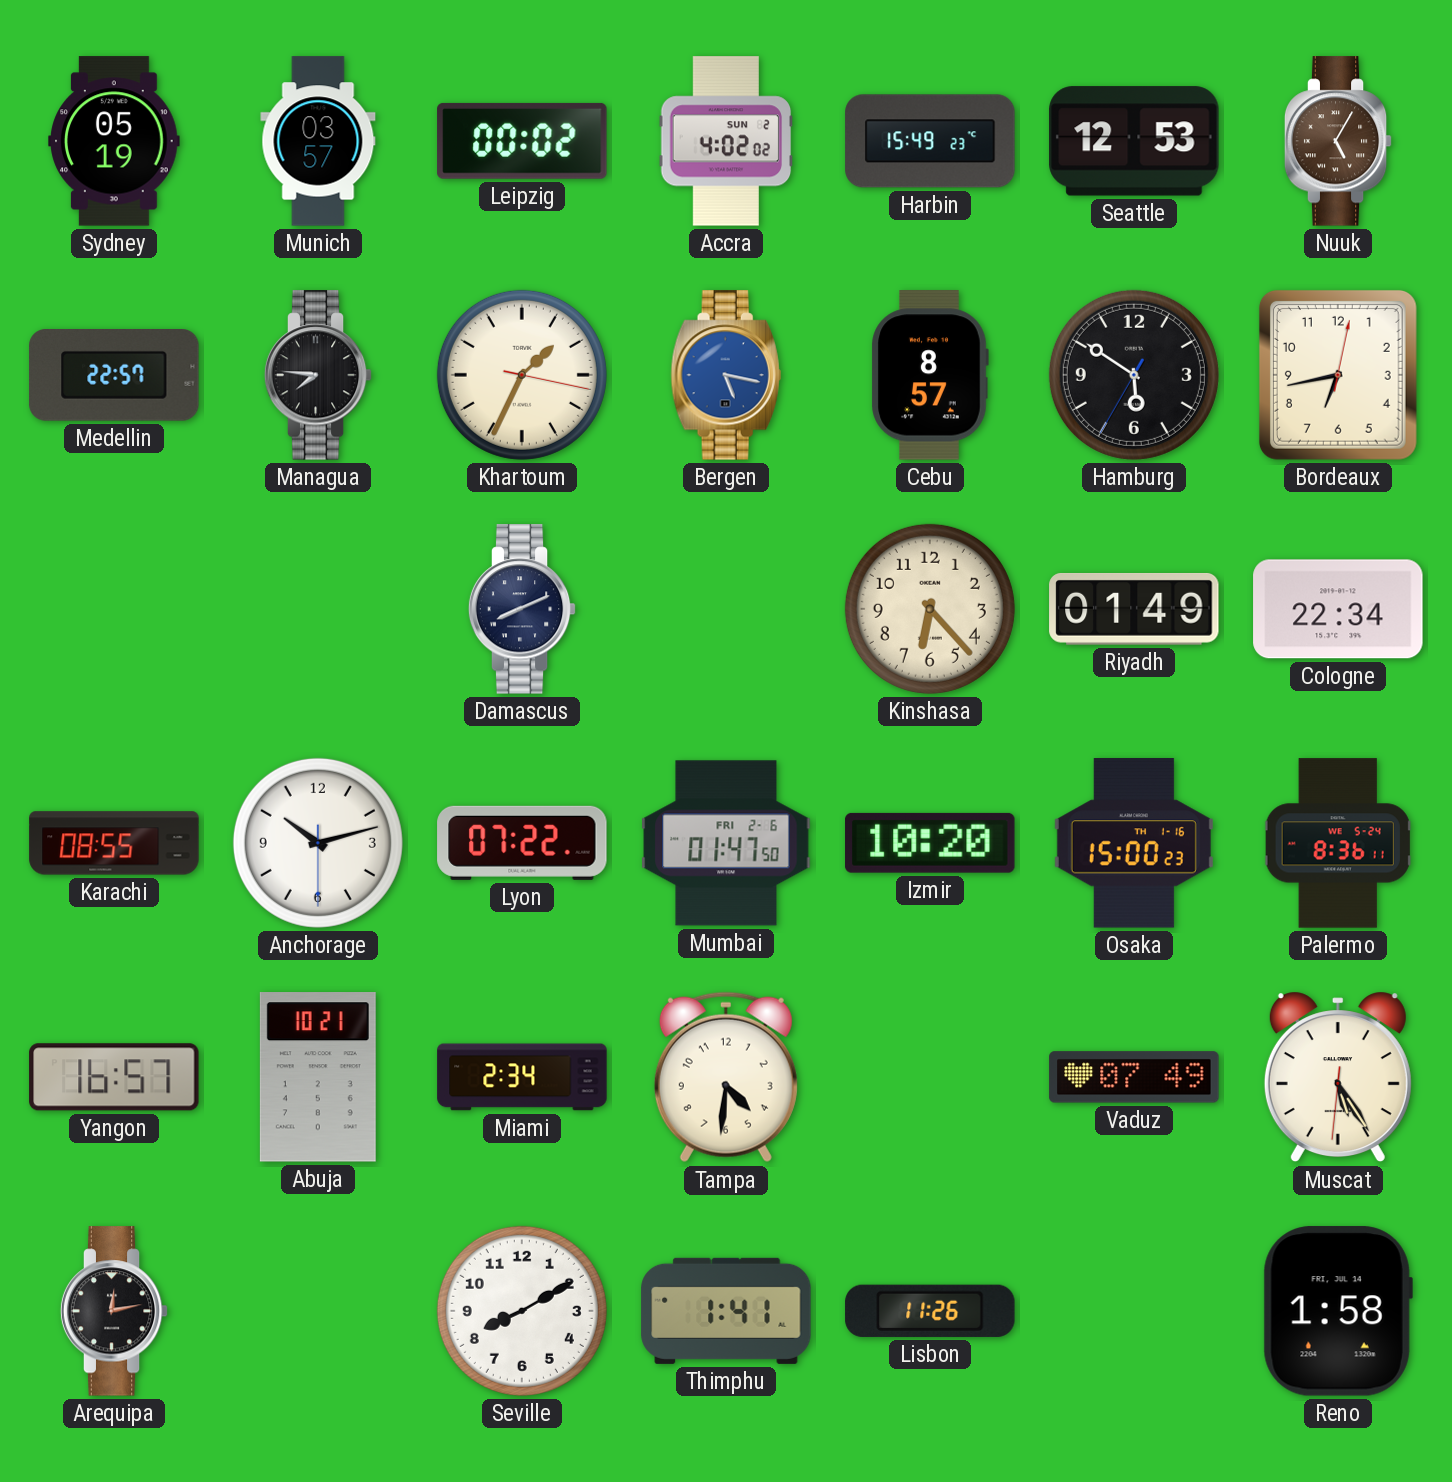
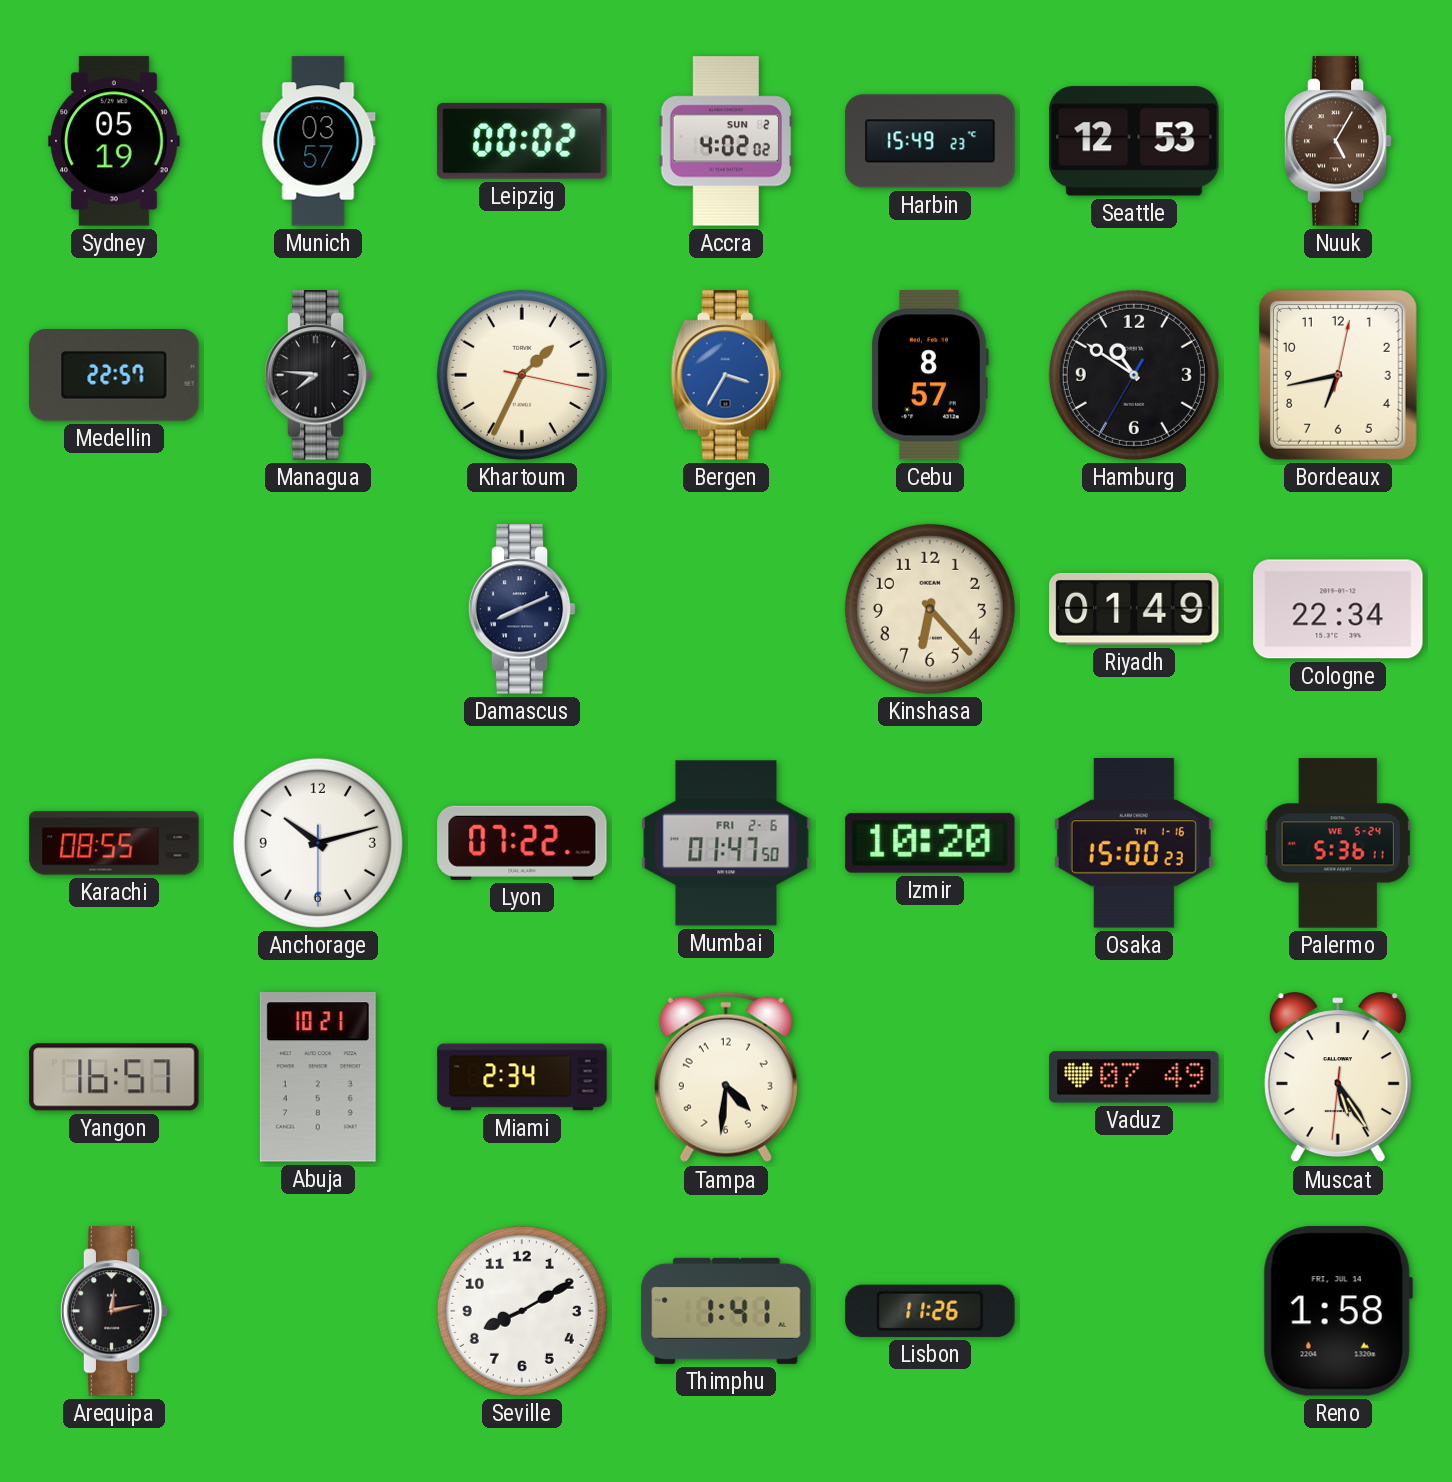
Bergen: 5:17 -> 3:35
Hamburg: 5:50 -> 10:50
Palermo: 8:36 -> 5:36
